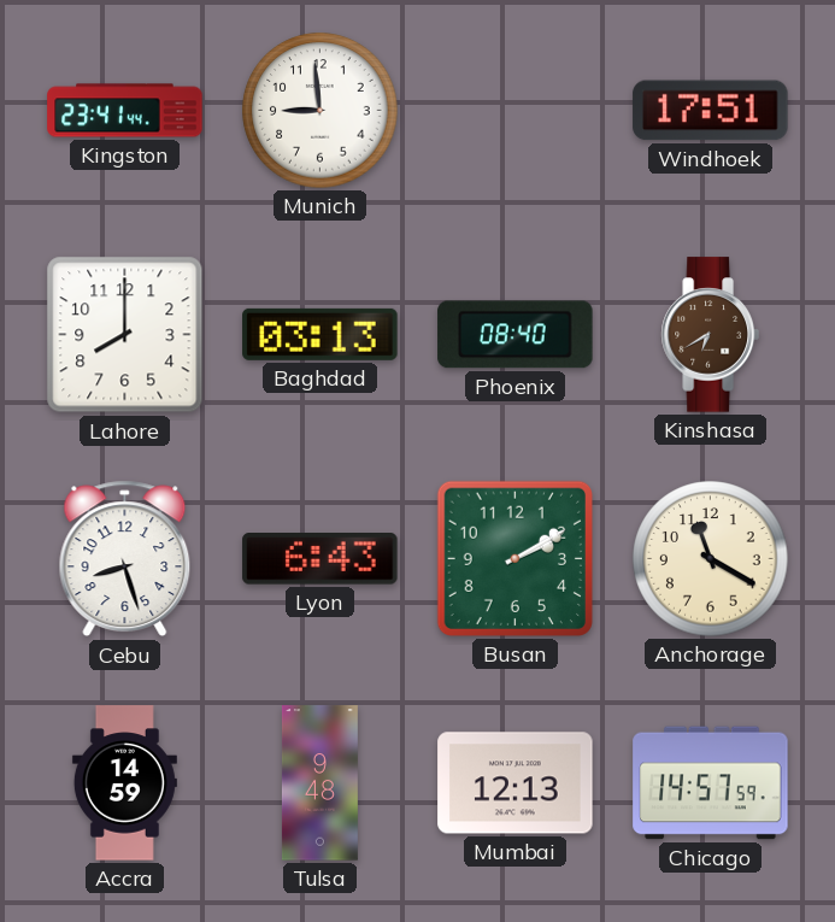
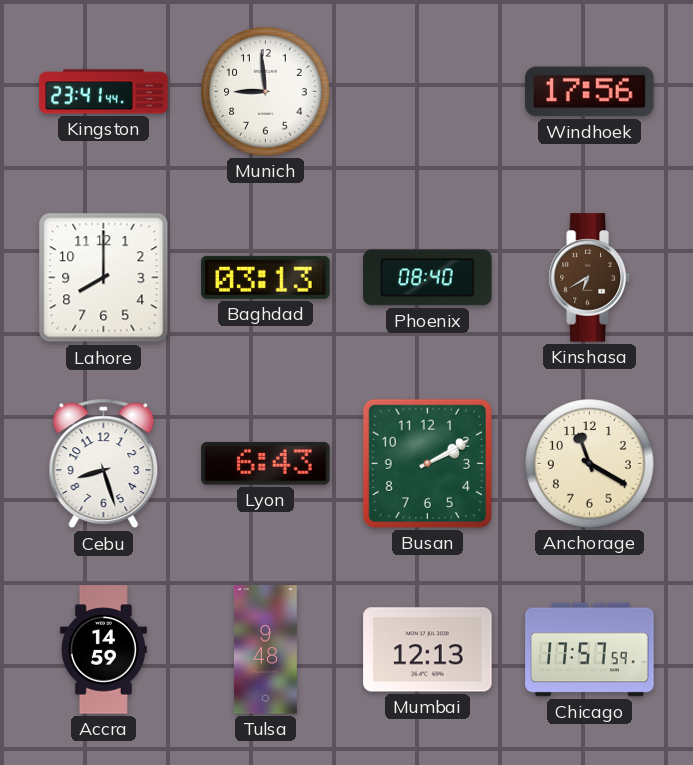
Windhoek: 17:51 -> 17:56
Chicago: 14:57 -> 17:57
